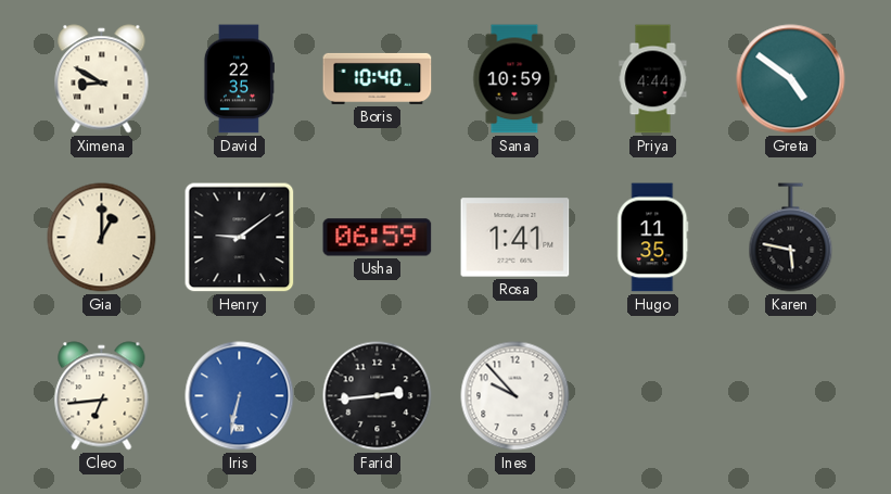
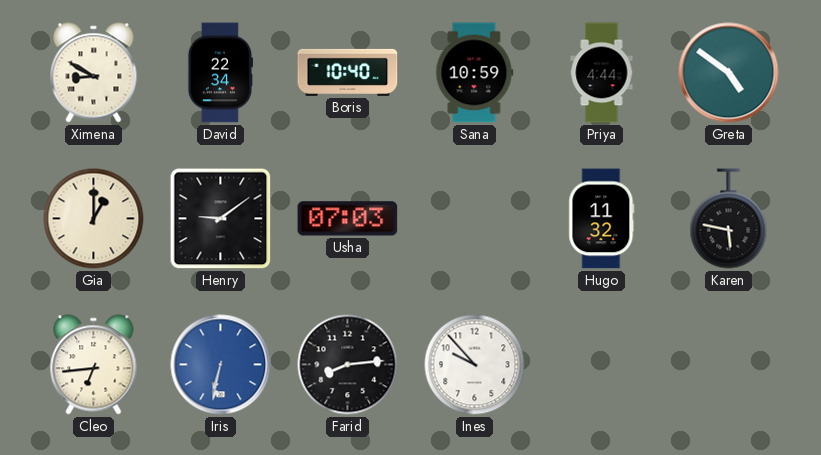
David: 22:35 -> 22:34
Usha: 06:59 -> 07:03
Rosa: 1:41 -> none
Hugo: 11:35 -> 11:32
Farid: 2:44 -> 8:14
